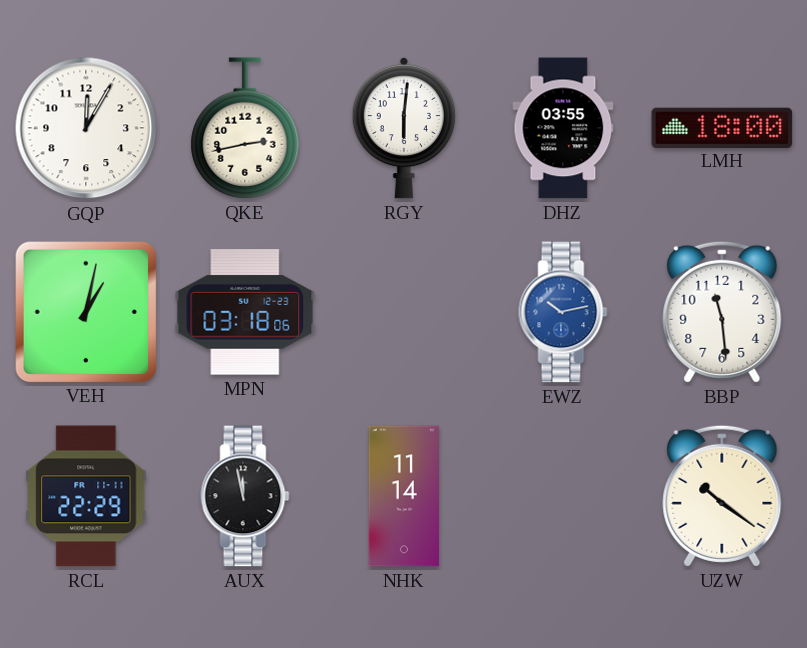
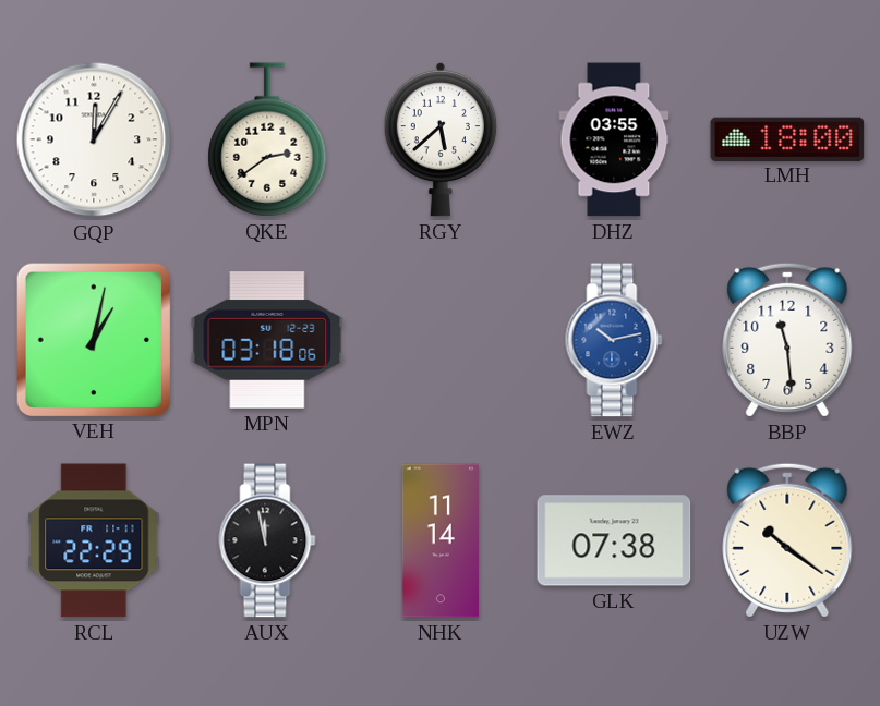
QKE: 2:43 -> 2:39
RGY: 6:01 -> 5:38
GLK: none -> 07:38
